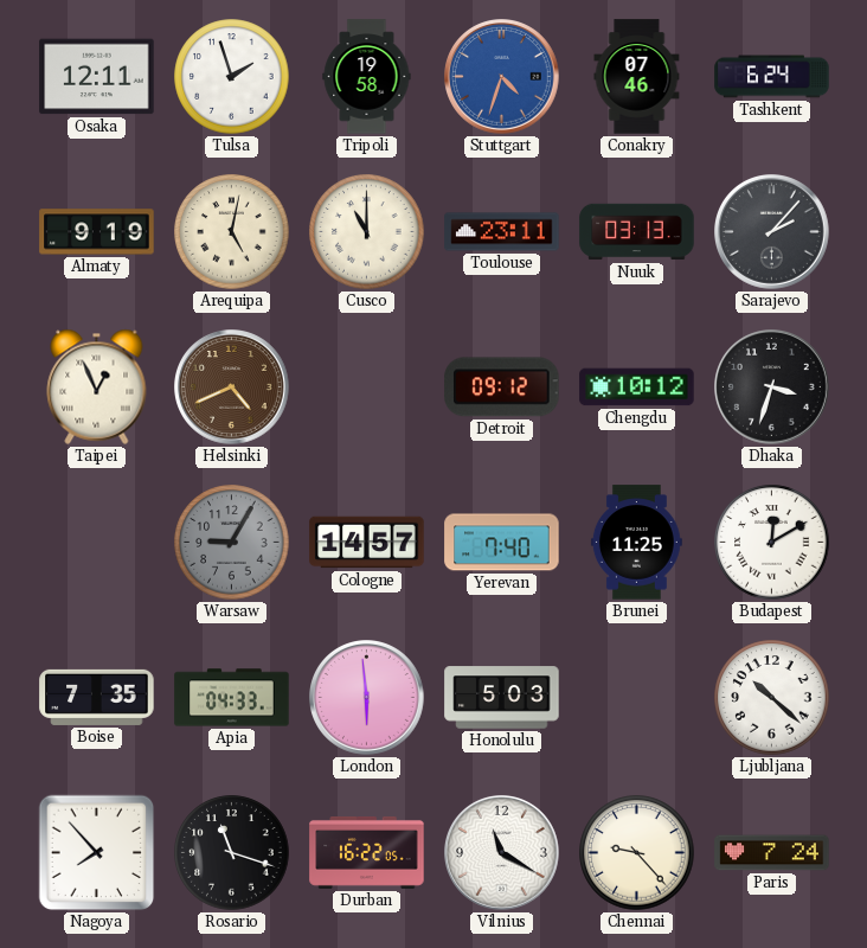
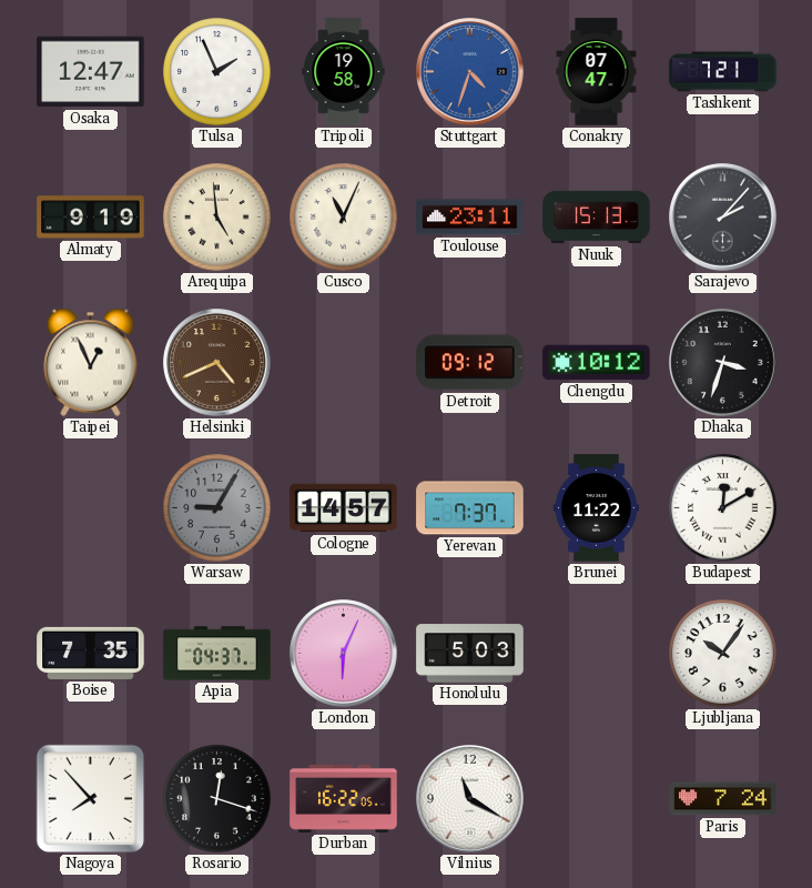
Osaka: 12:11 -> 12:47
Tulsa: 1:57 -> 1:56
Conakry: 07:46 -> 07:47
Tashkent: 6:24 -> 7:21
Arequipa: 5:02 -> 4:59
Cusco: 11:00 -> 11:04
Nuuk: 03:13 -> 15:13
Yerevan: 7:40 -> 7:37
Brunei: 11:25 -> 11:22
Apia: 04:33 -> 04:37
London: 5:59 -> 6:04
Ljubljana: 10:22 -> 10:06
Rosario: 11:18 -> 12:18
Chennai: 9:23 -> none
